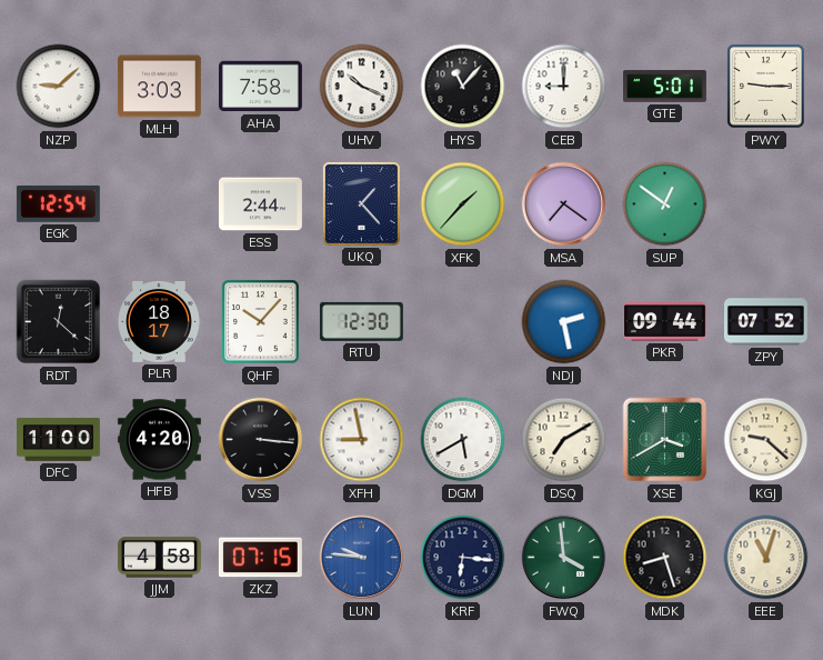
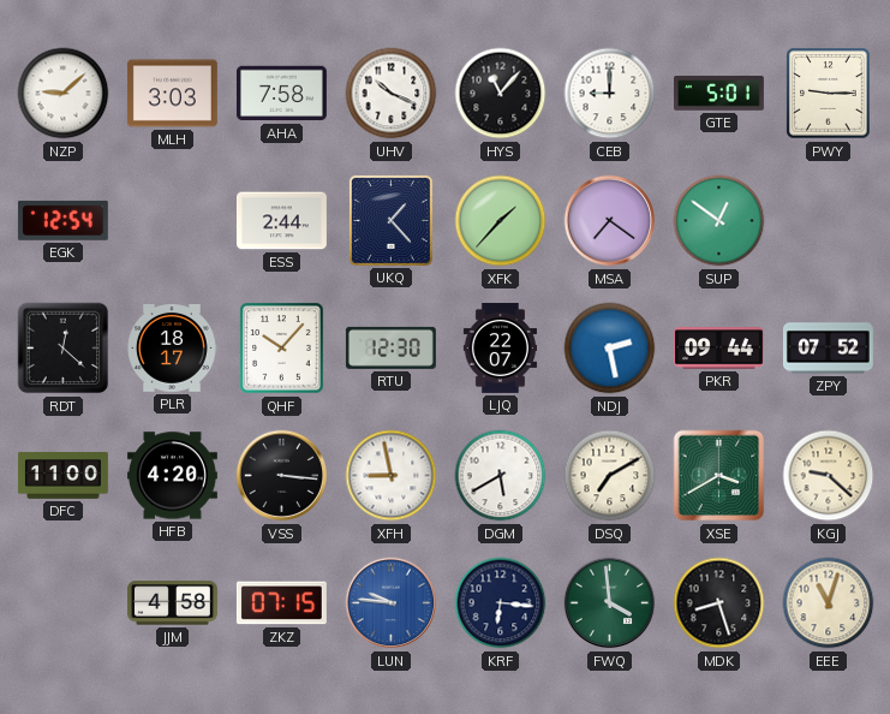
LJQ: none -> 22:07
